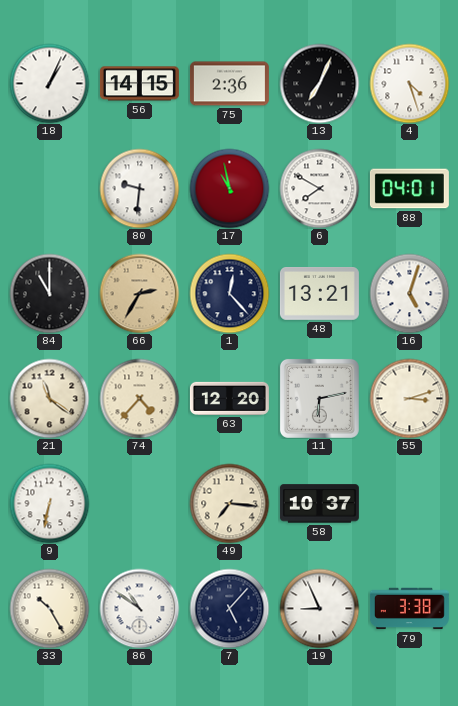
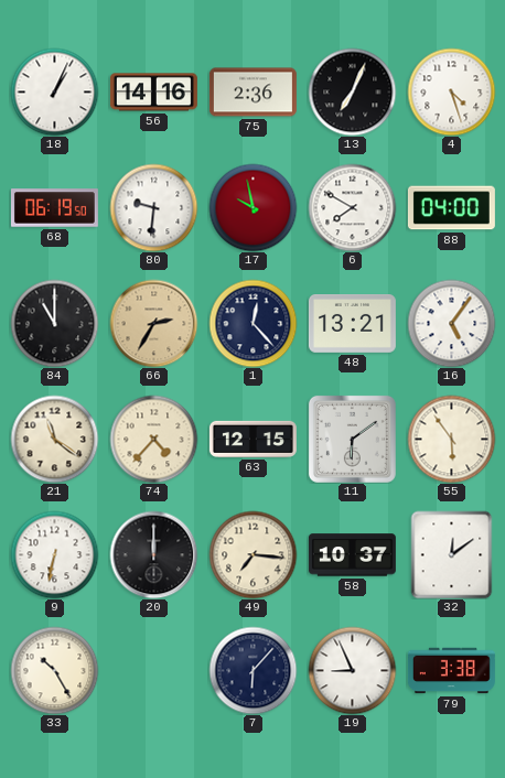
56: 14:15 -> 14:16
68: none -> 06:19
17: 10:58 -> 9:58
88: 04:01 -> 04:00
16: 5:03 -> 5:06
63: 12:20 -> 12:15
11: 6:13 -> 6:09
55: 3:12 -> 5:54
20: none -> 12:00
32: none -> 12:09
86: 10:51 -> none
7: 5:07 -> 6:07
